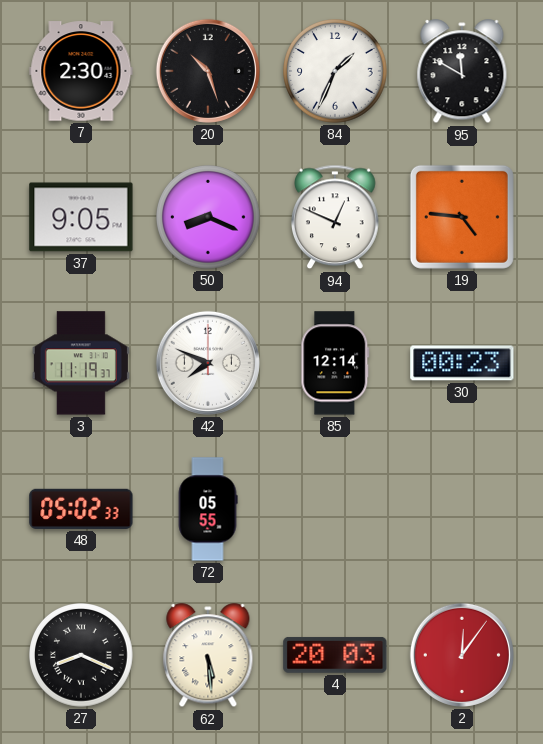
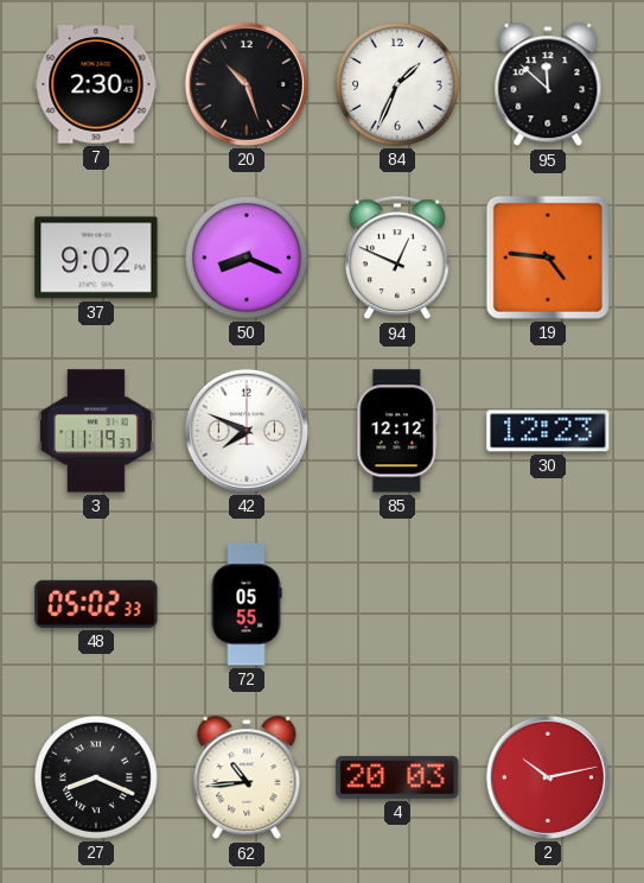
95: 11:50 -> 11:52
37: 9:05 -> 9:02
85: 12:14 -> 12:12
30: 00:23 -> 12:23
62: 5:29 -> 10:44
2: 12:06 -> 10:13
